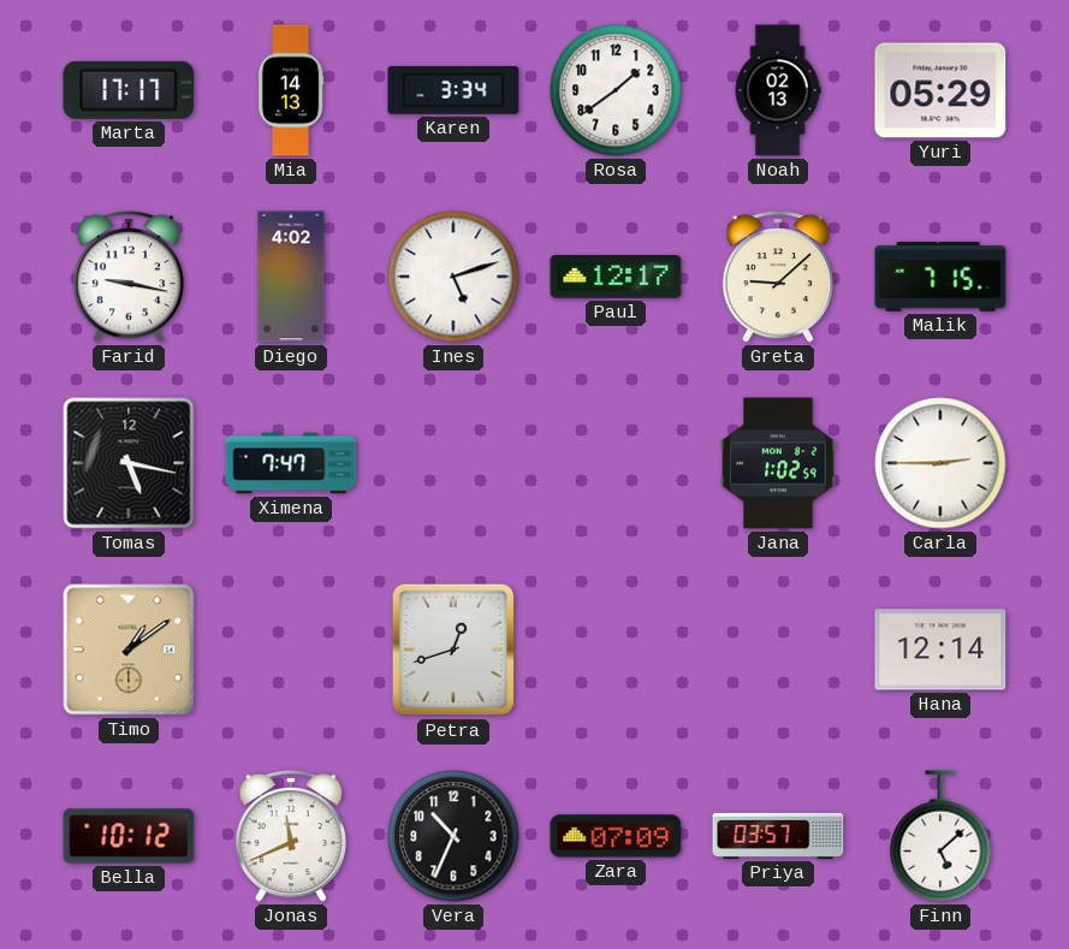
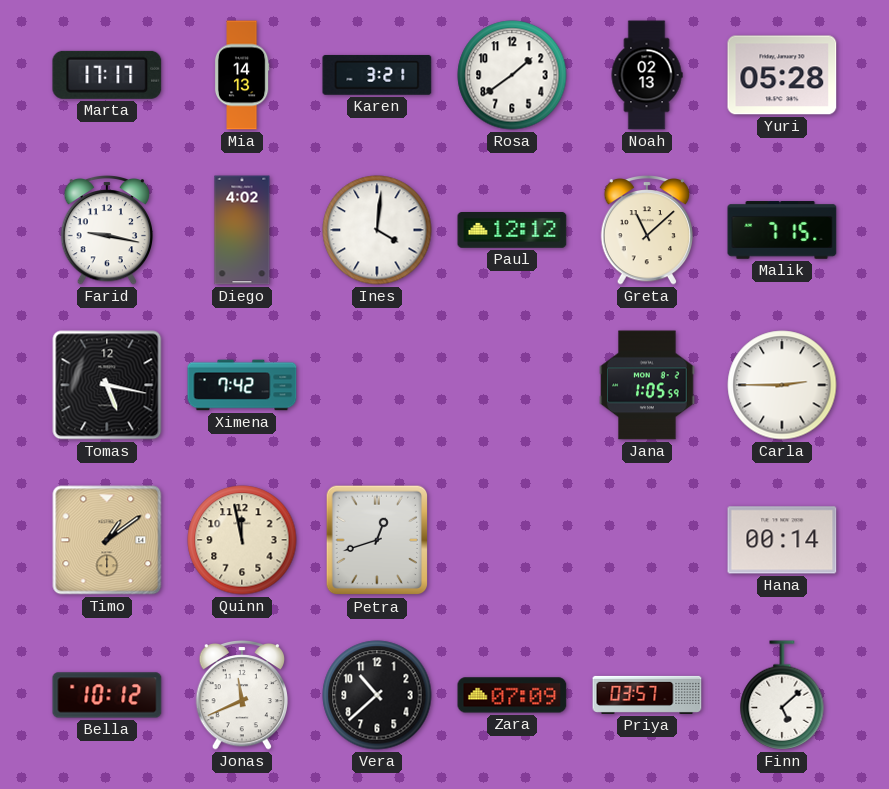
Karen: 3:34 -> 3:21
Yuri: 05:29 -> 05:28
Ines: 5:12 -> 4:01
Paul: 12:17 -> 12:12
Greta: 9:08 -> 11:08
Ximena: 7:47 -> 7:42
Jana: 1:02 -> 1:05
Quinn: none -> 11:58
Hana: 12:14 -> 00:14
Vera: 10:34 -> 10:38
